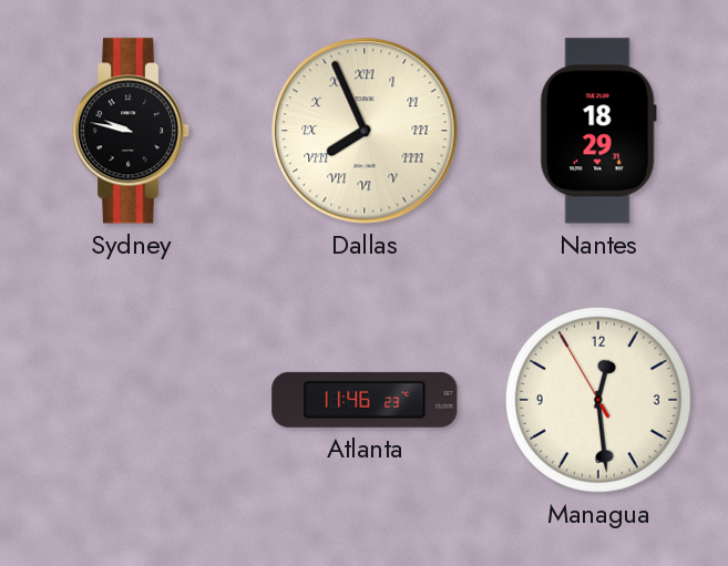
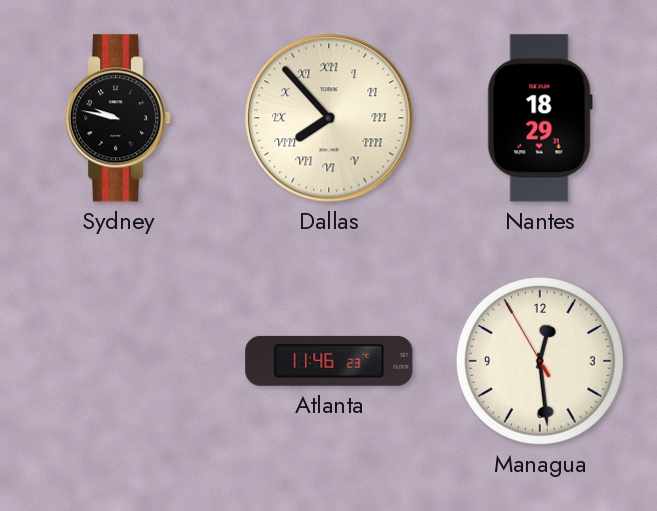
Dallas: 7:56 -> 7:53
